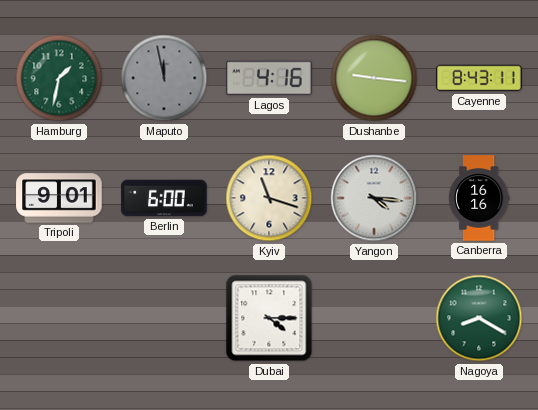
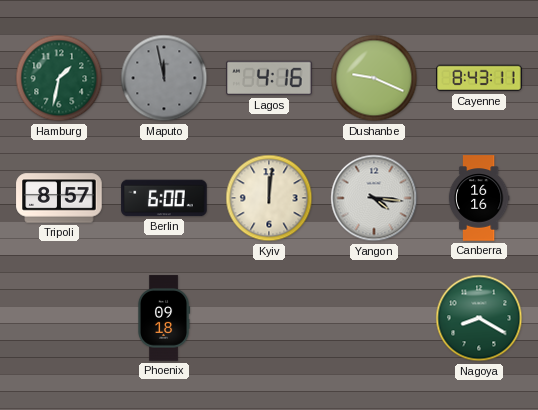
Dushanbe: 9:16 -> 9:19
Tripoli: 9:01 -> 8:57
Kyiv: 11:18 -> 12:01
Phoenix: none -> 09:18
Dubai: 4:15 -> none
